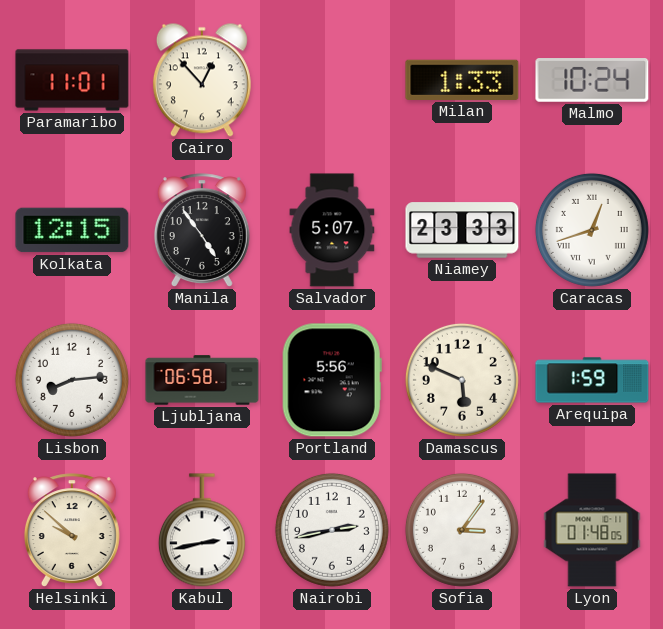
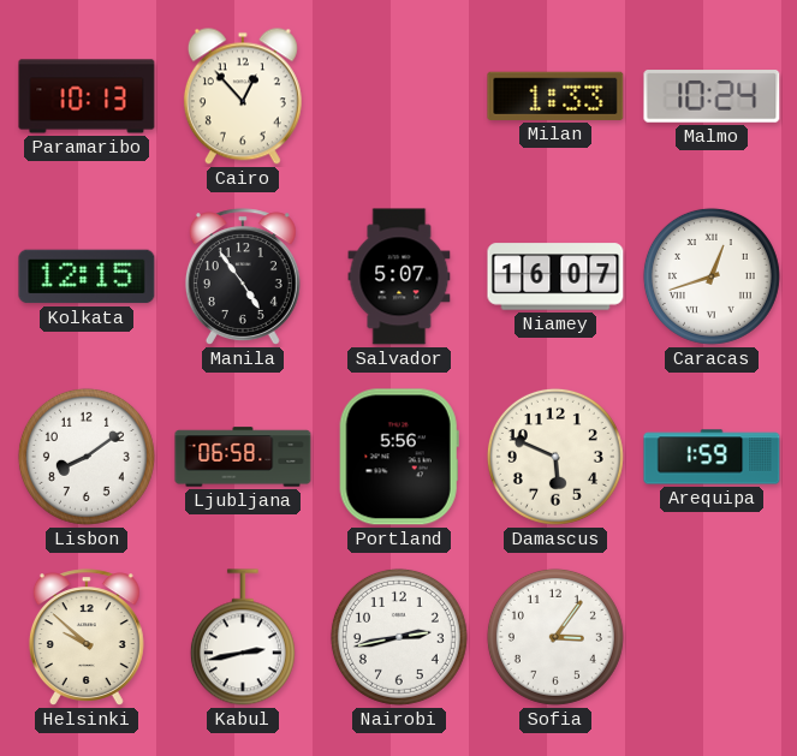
Paramaribo: 11:01 -> 10:13
Niamey: 23:33 -> 16:07
Lisbon: 8:14 -> 8:09
Lyon: 01:48 -> none
